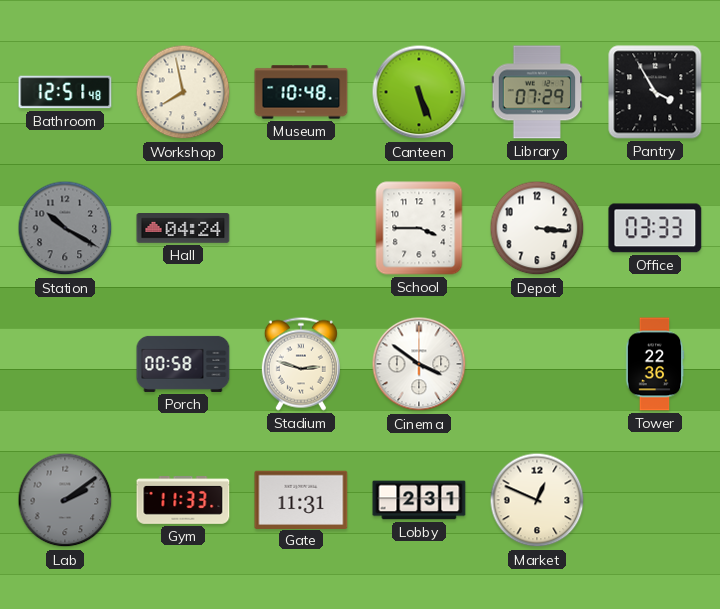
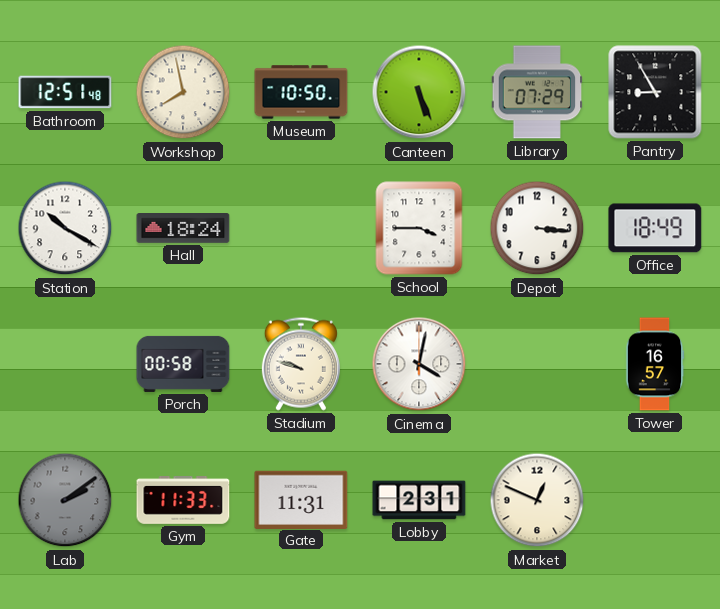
Museum: 10:48 -> 10:50
Pantry: 3:55 -> 8:55
Station dial: grey -> white
Hall: 04:24 -> 18:24
Office: 03:33 -> 18:49
Stadium: 2:48 -> 9:48
Cinema: 3:51 -> 4:02
Tower: 22:36 -> 16:57
